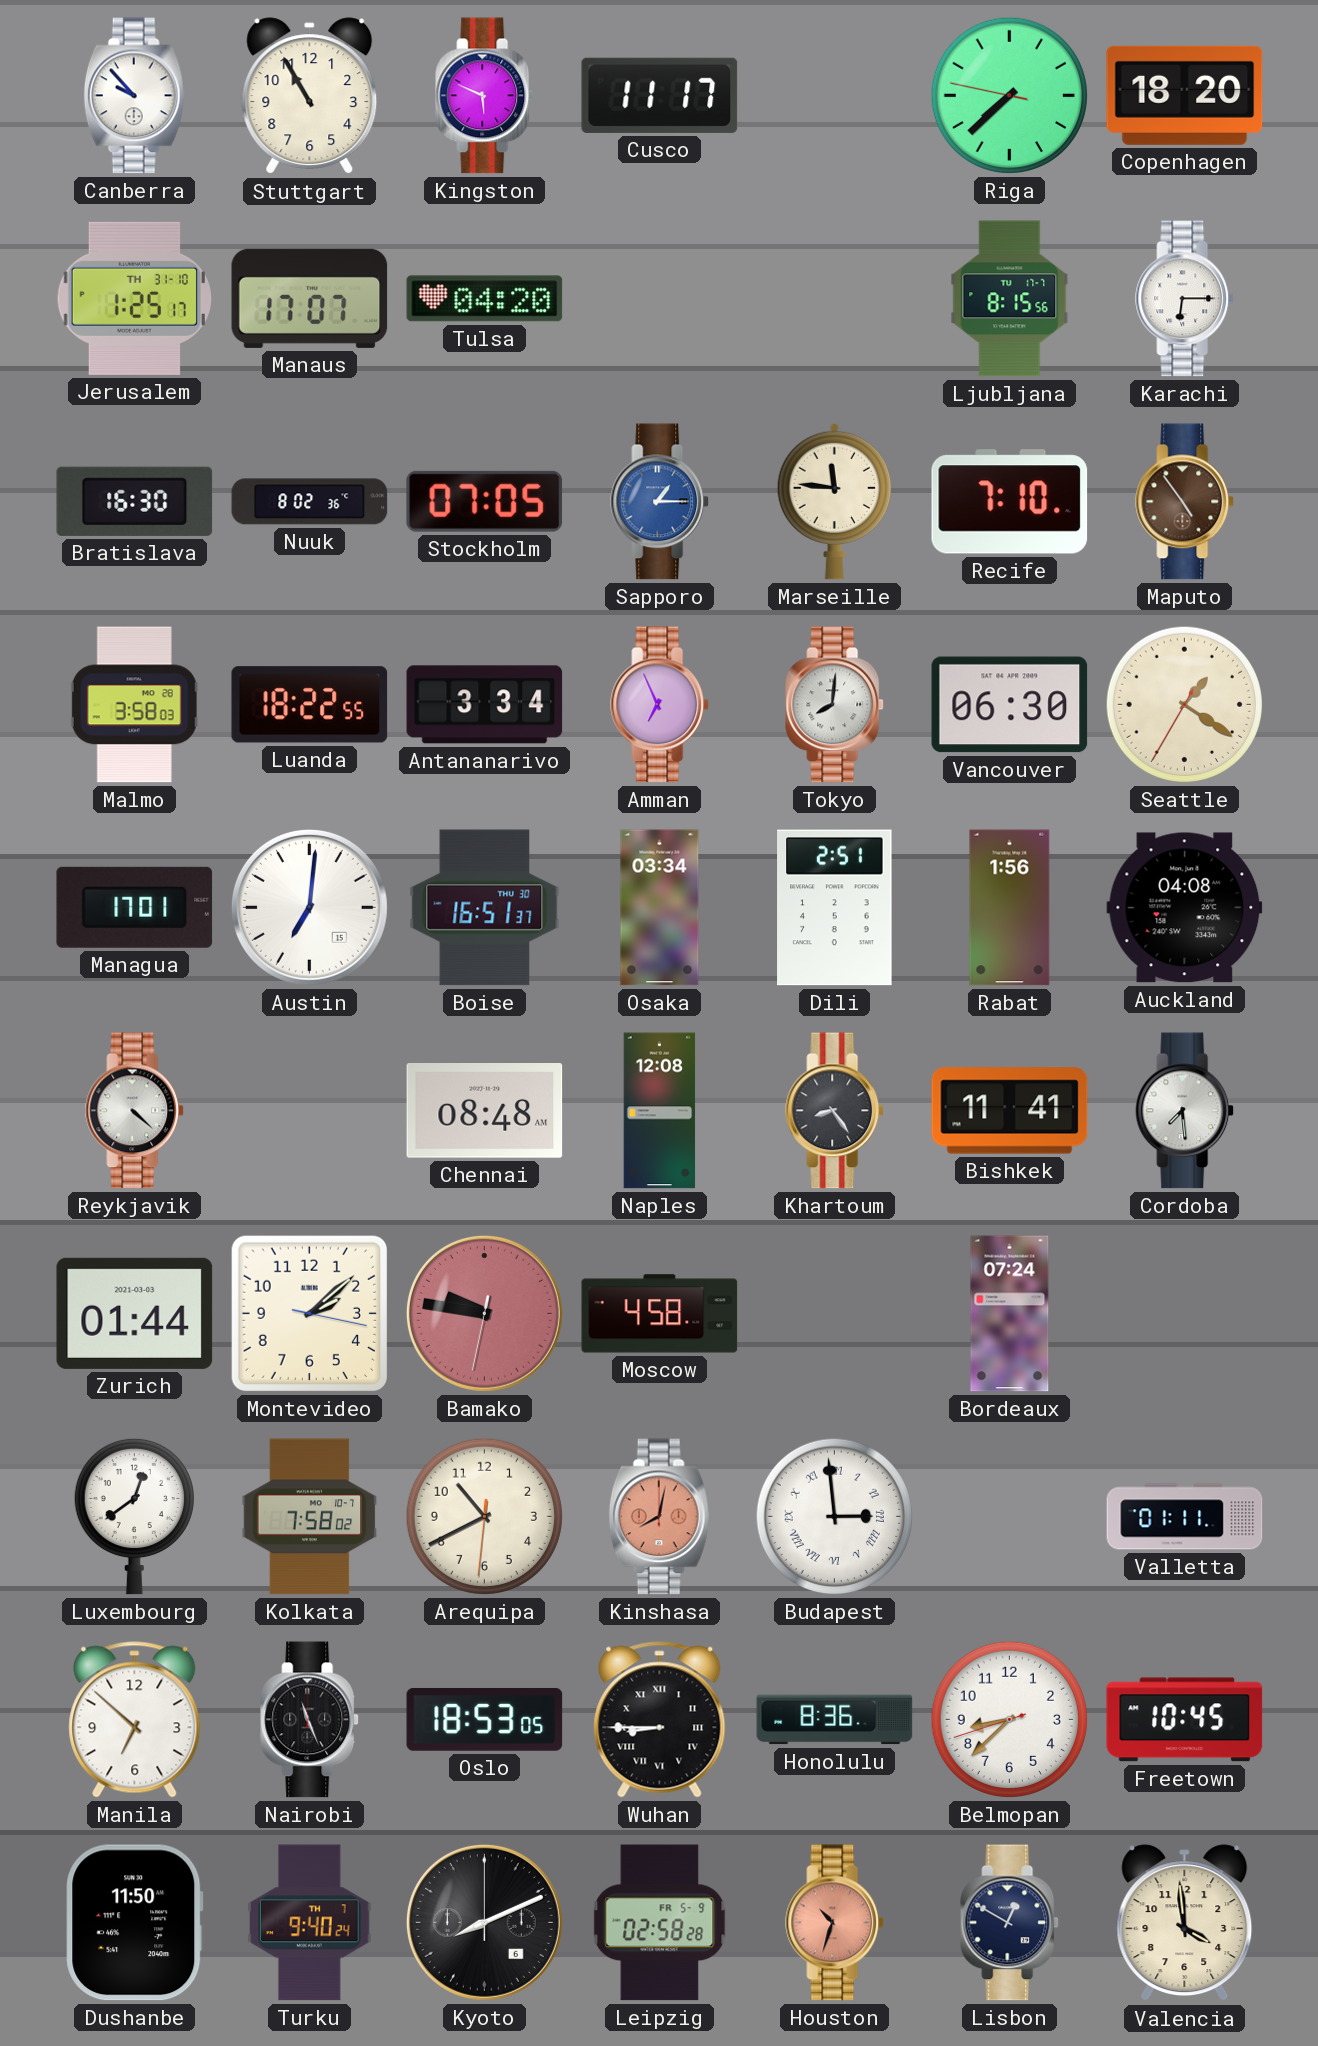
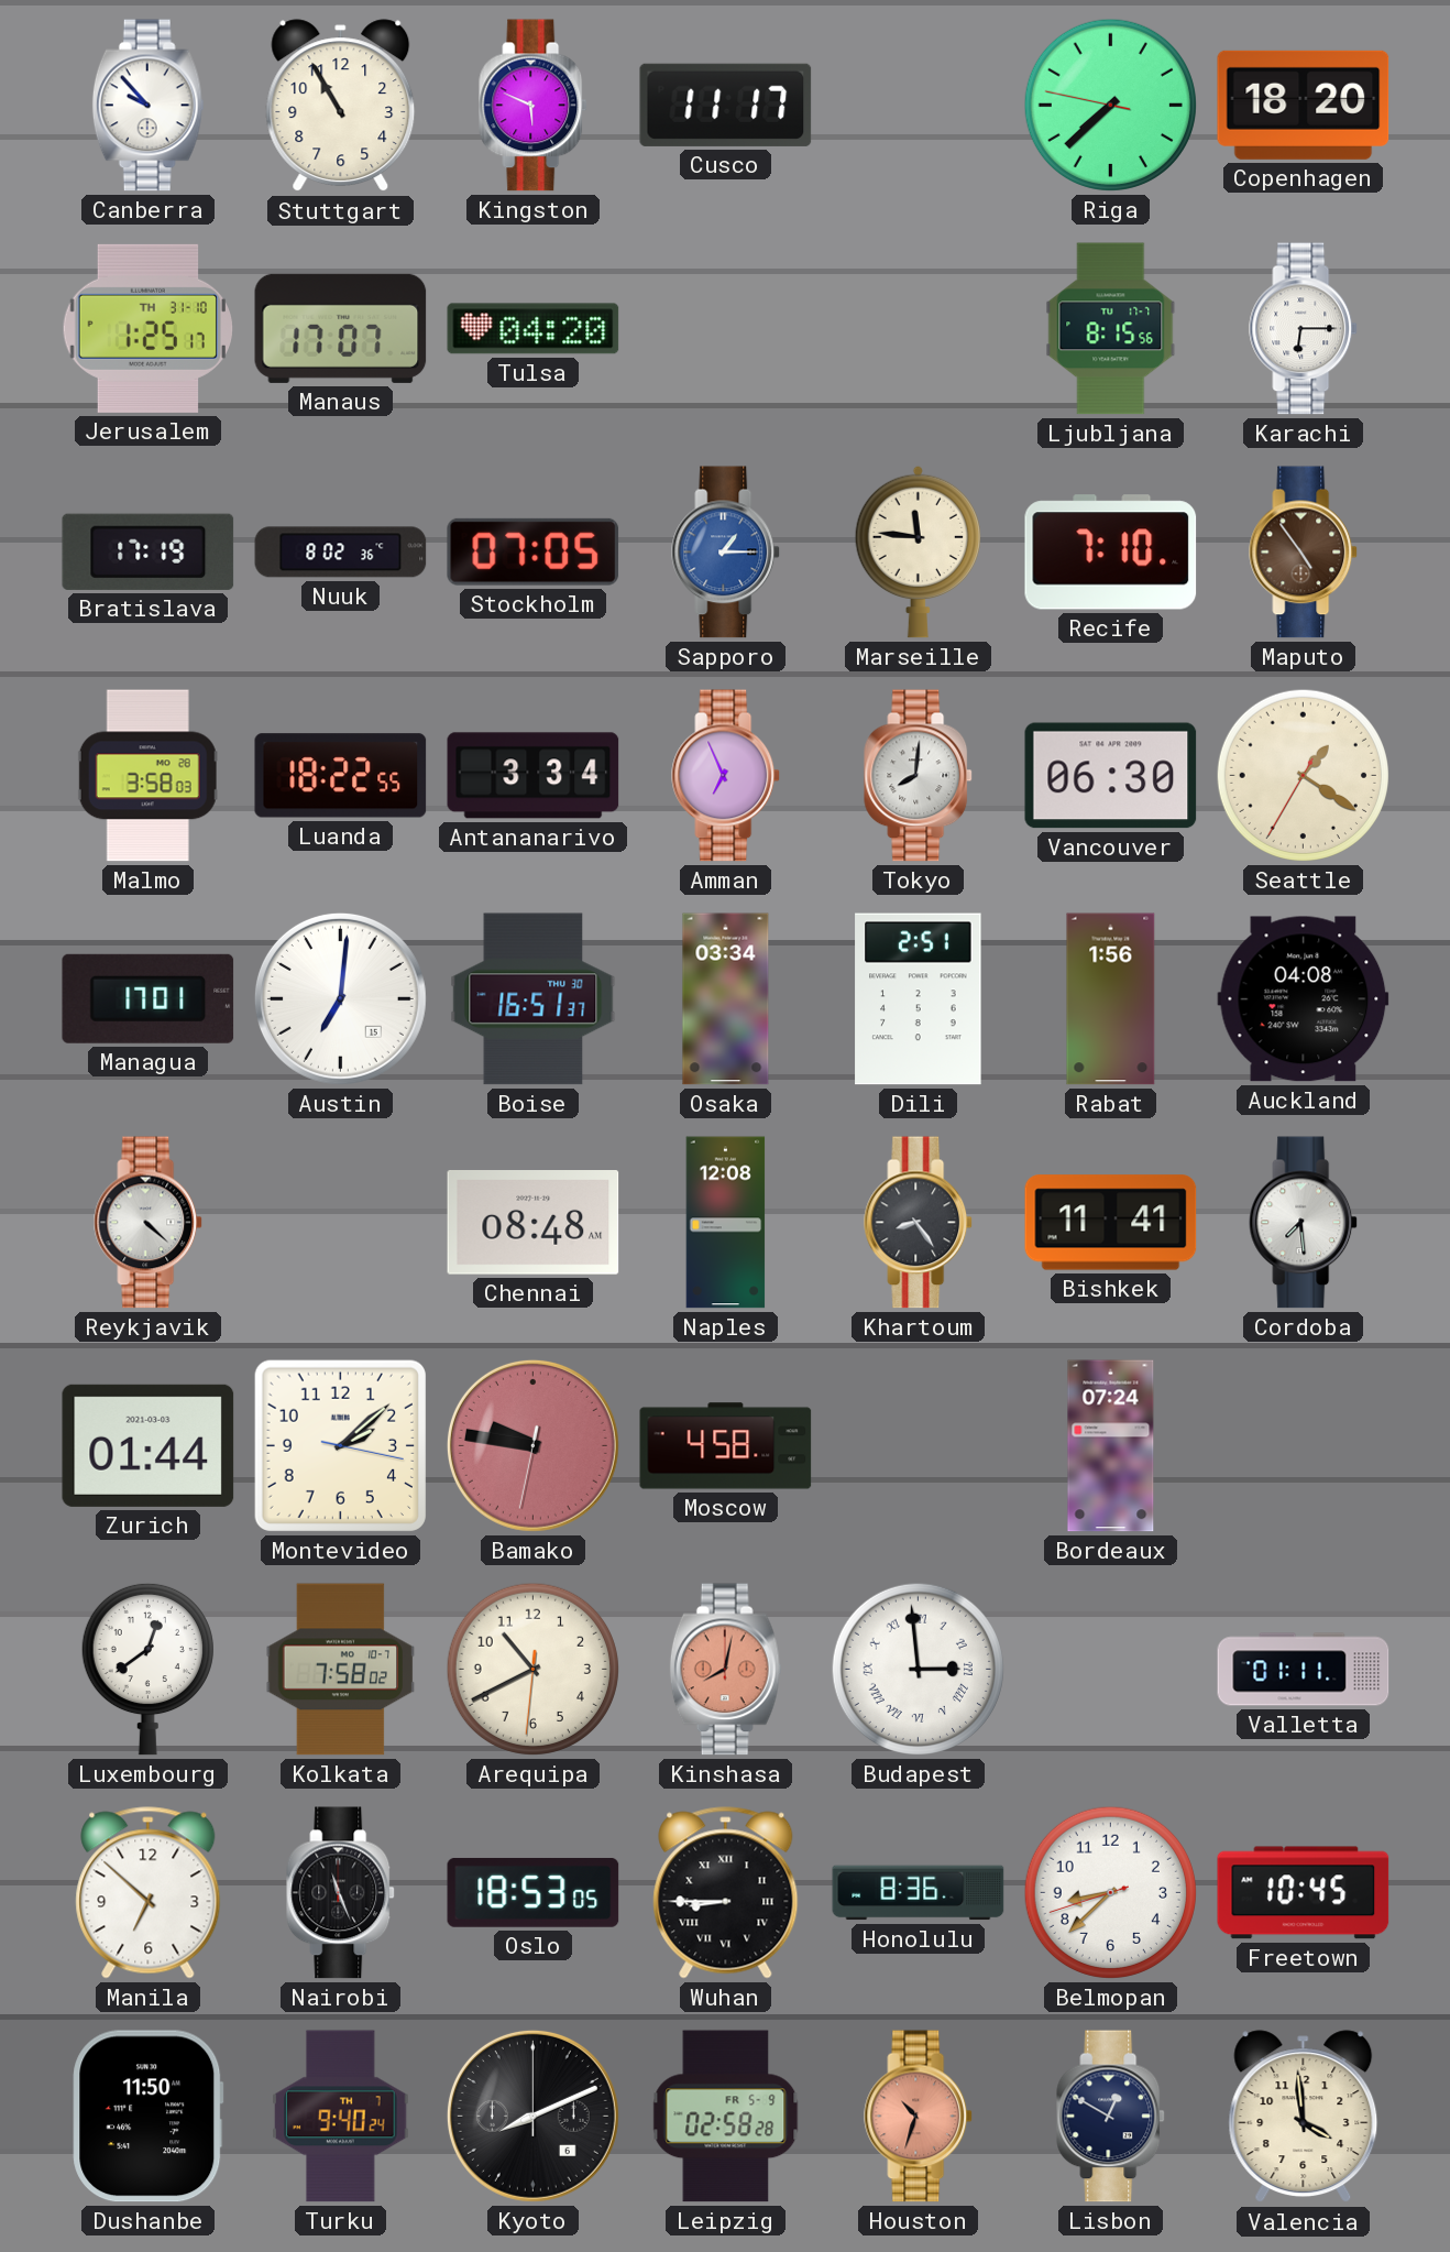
Bratislava: 16:30 -> 17:19
